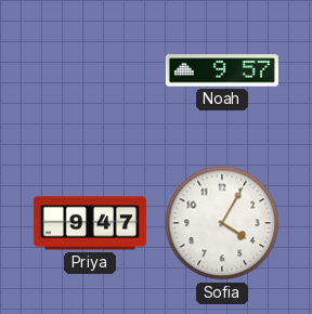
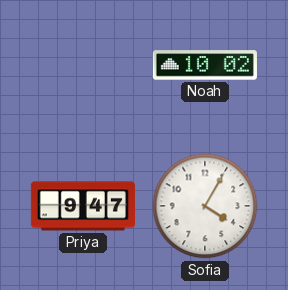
Noah: 9:57 -> 10:02
